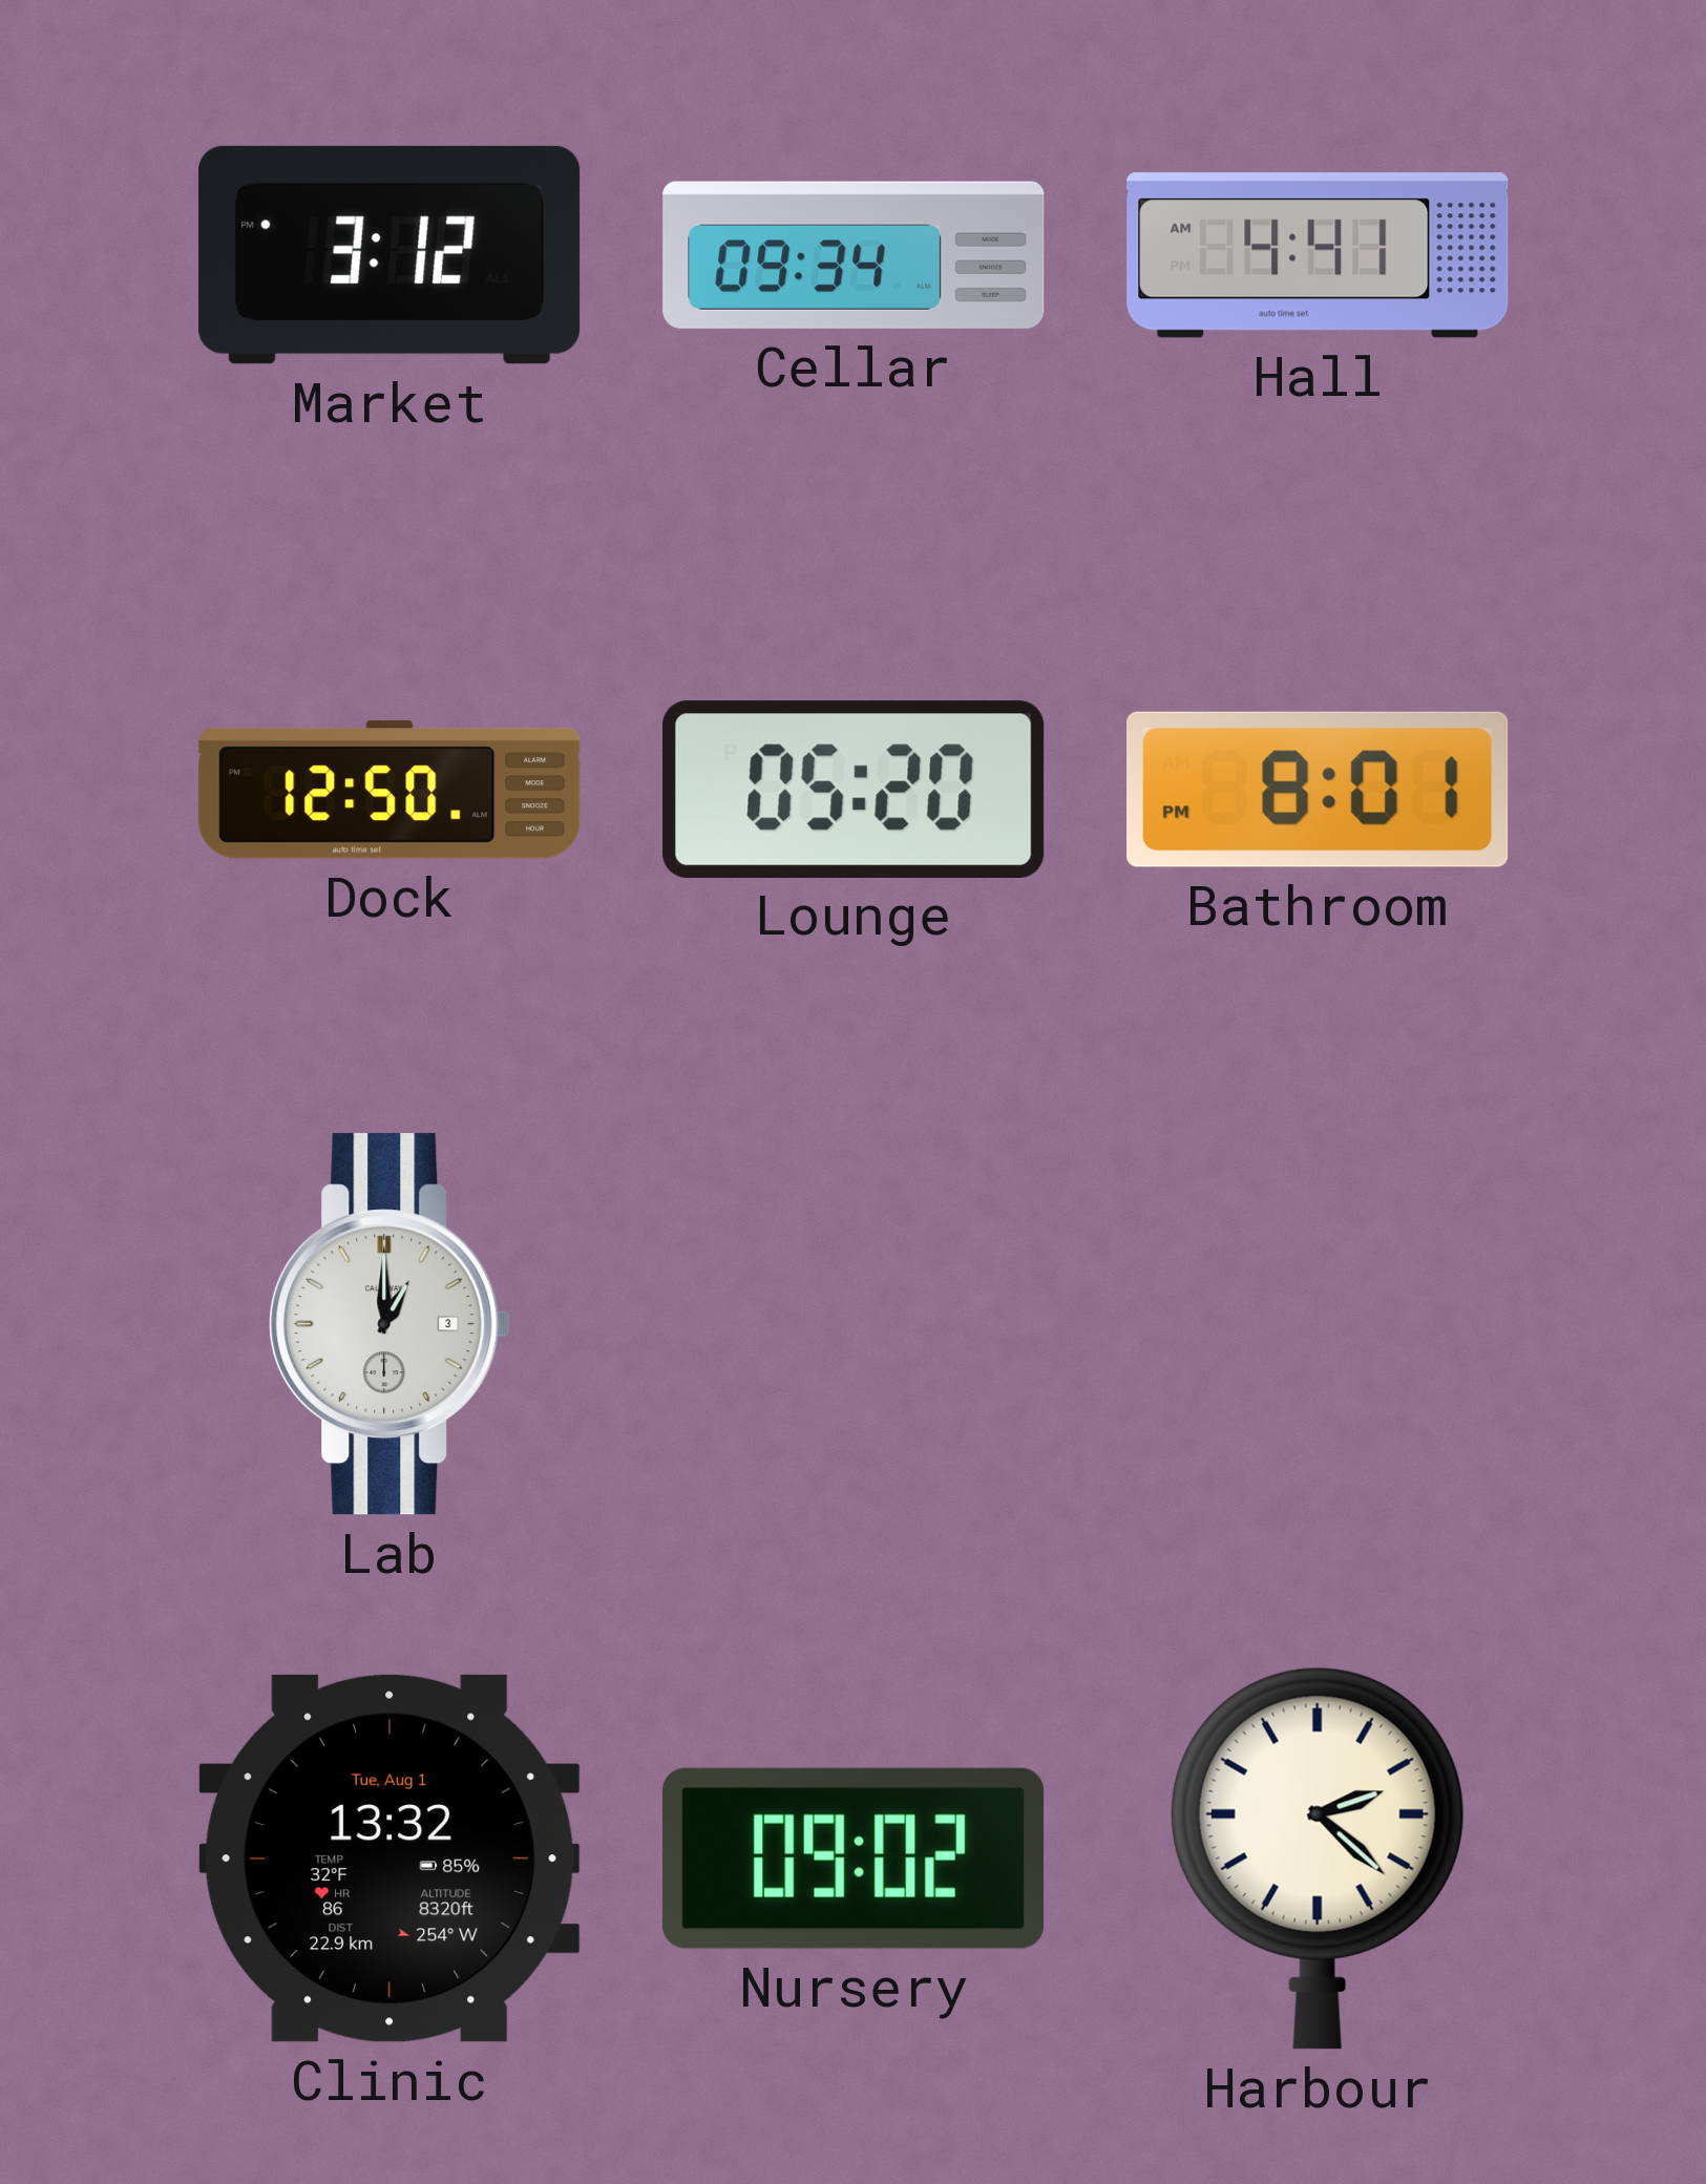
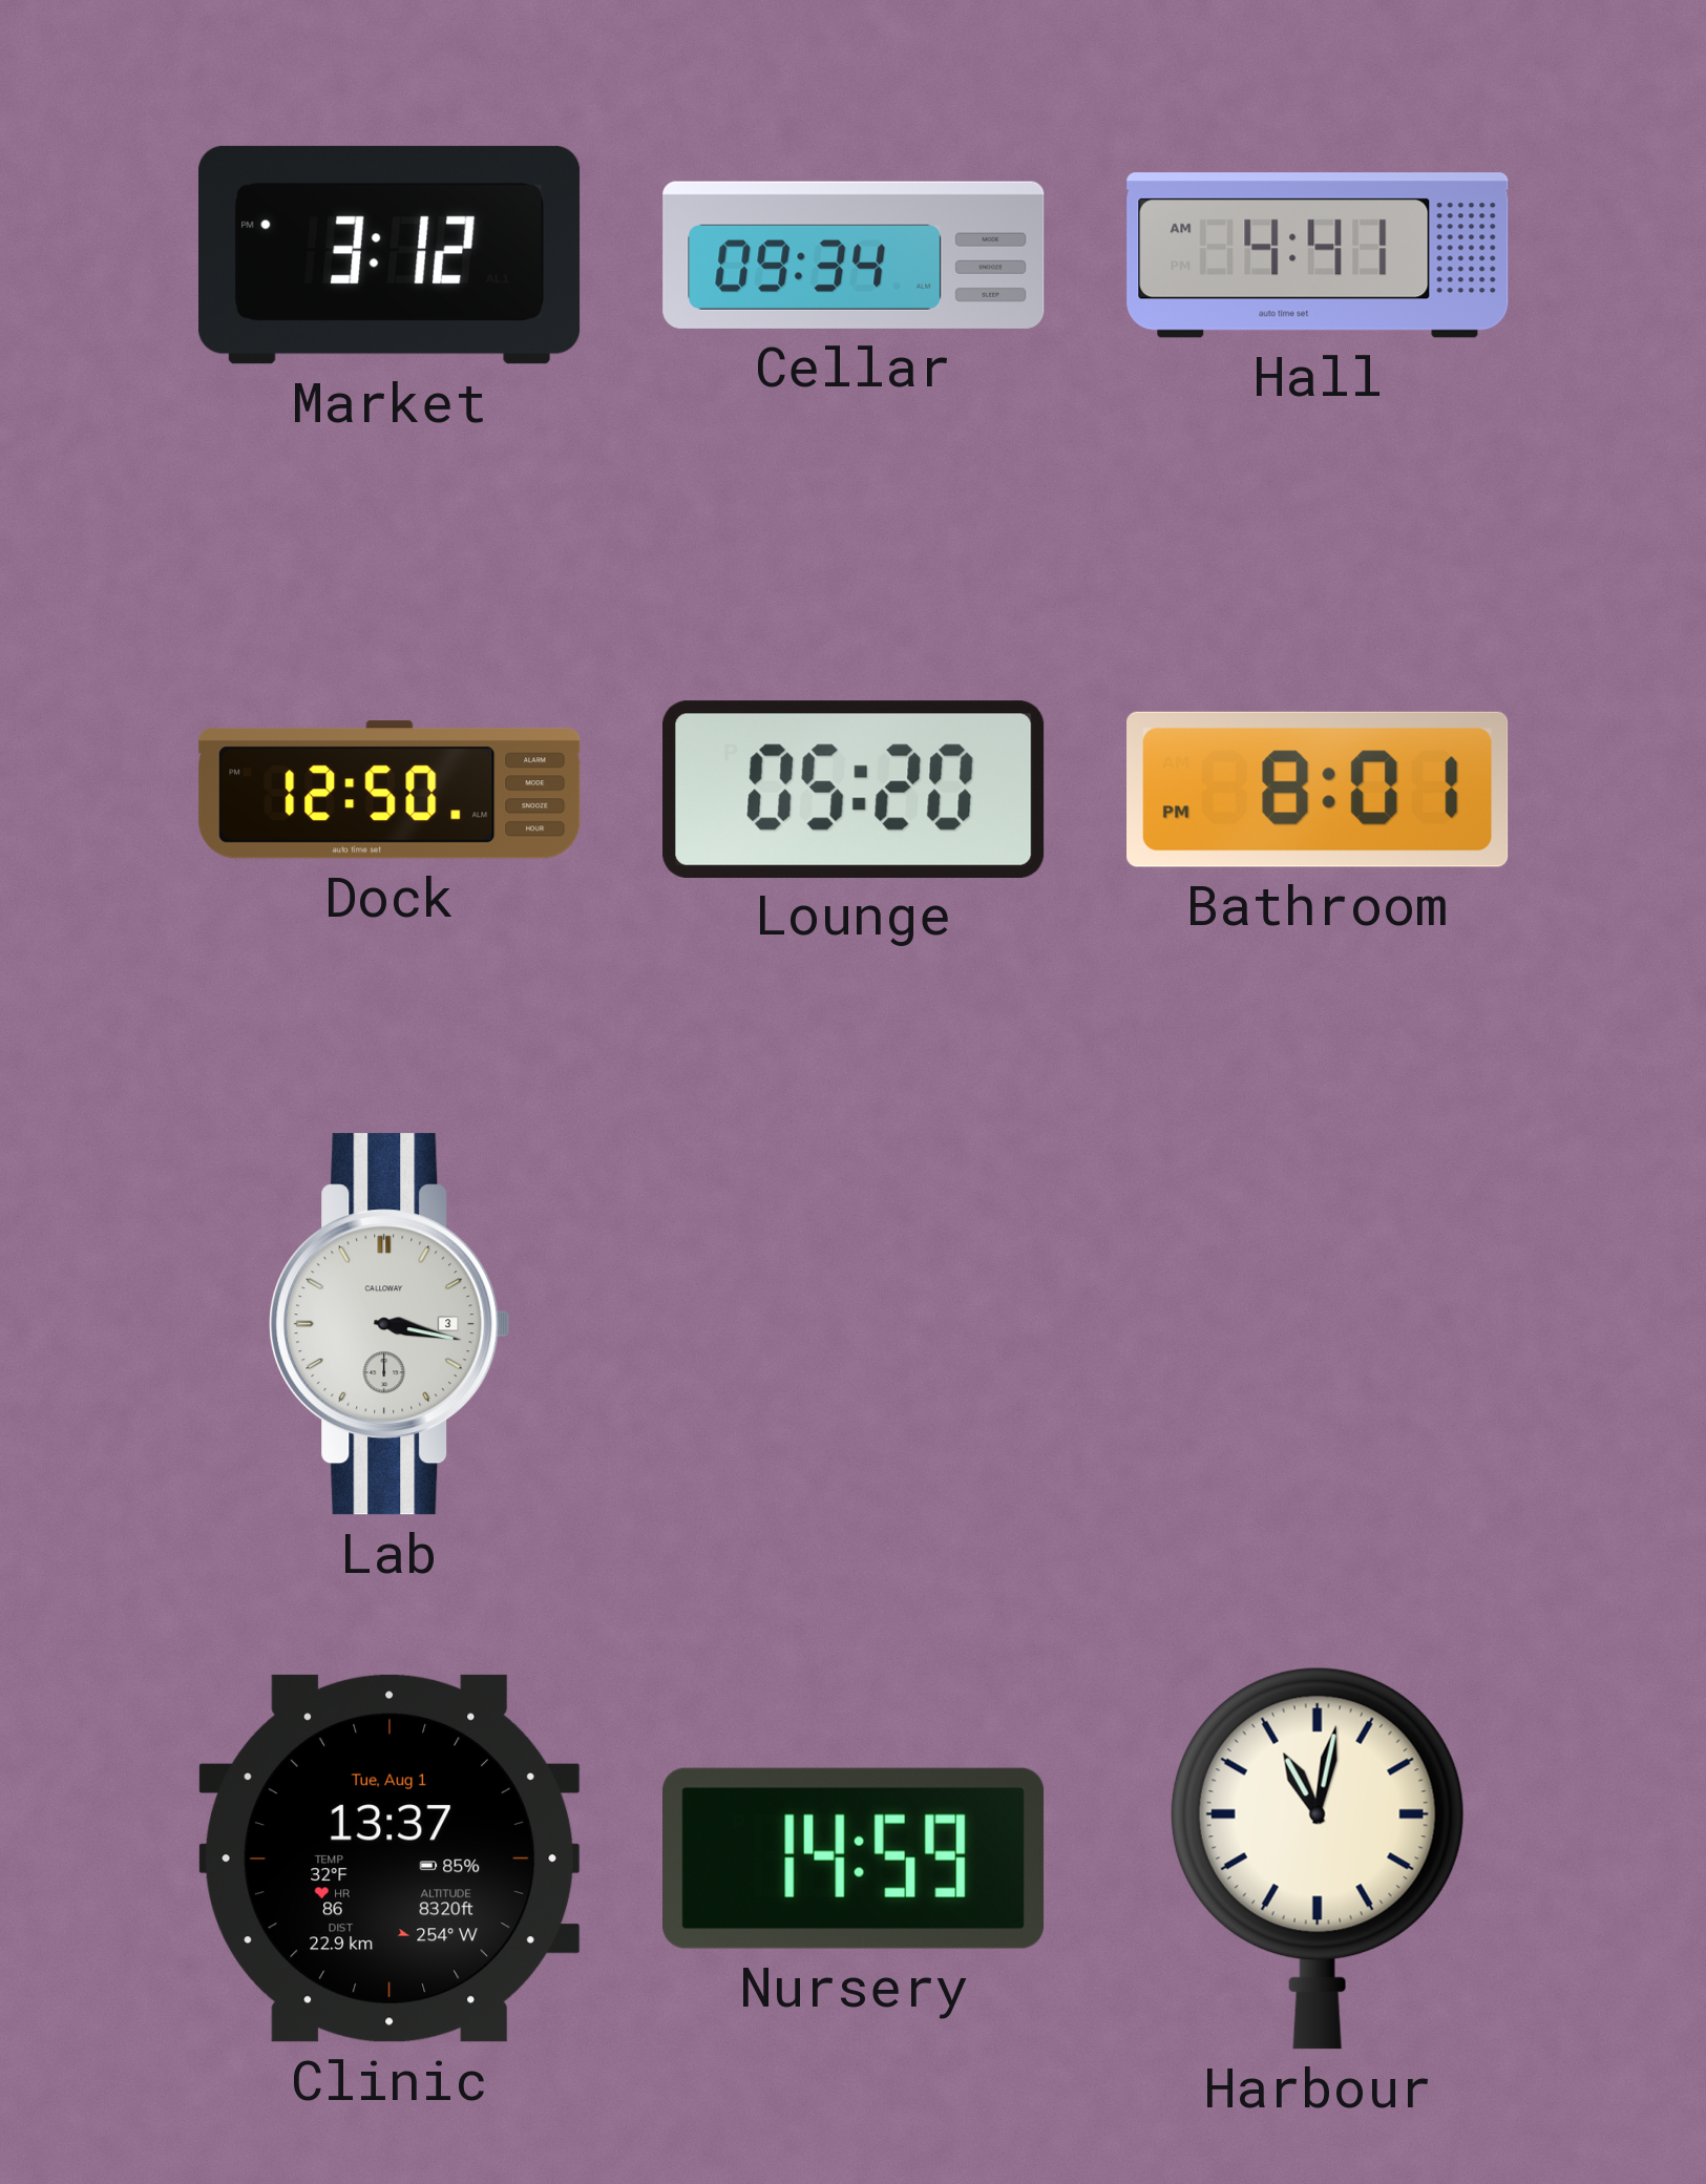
Lab: 1:00 -> 3:17
Clinic: 13:32 -> 13:37
Nursery: 09:02 -> 14:59
Harbour: 2:22 -> 11:02
